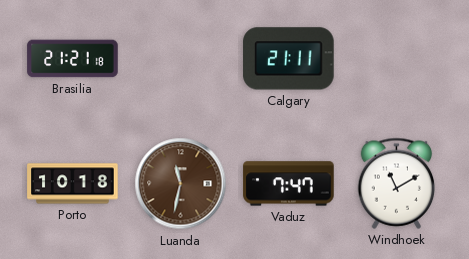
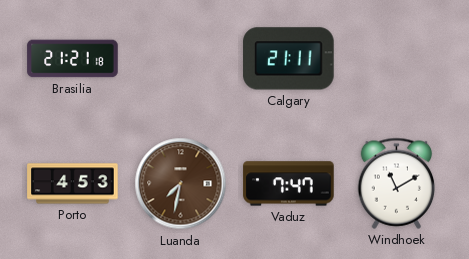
Porto: 10:18 -> 4:53
Luanda: 11:32 -> 7:32
